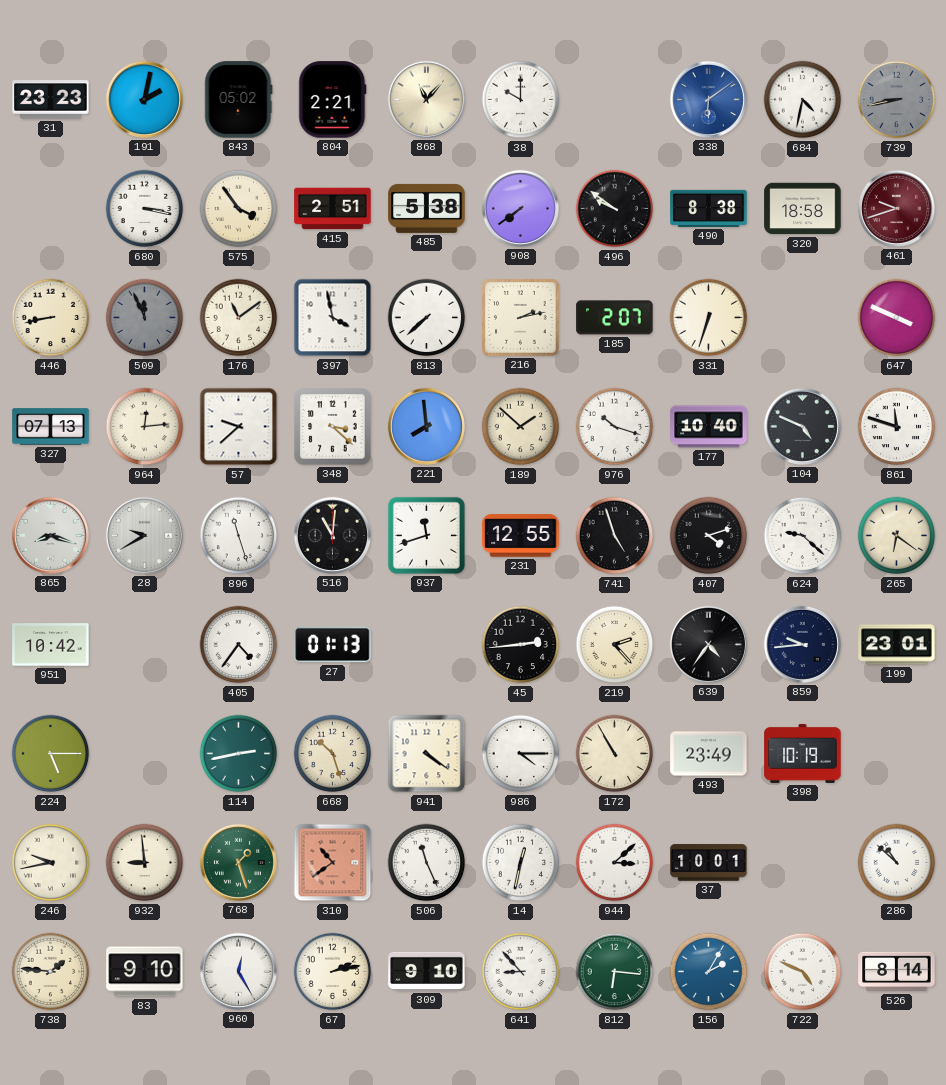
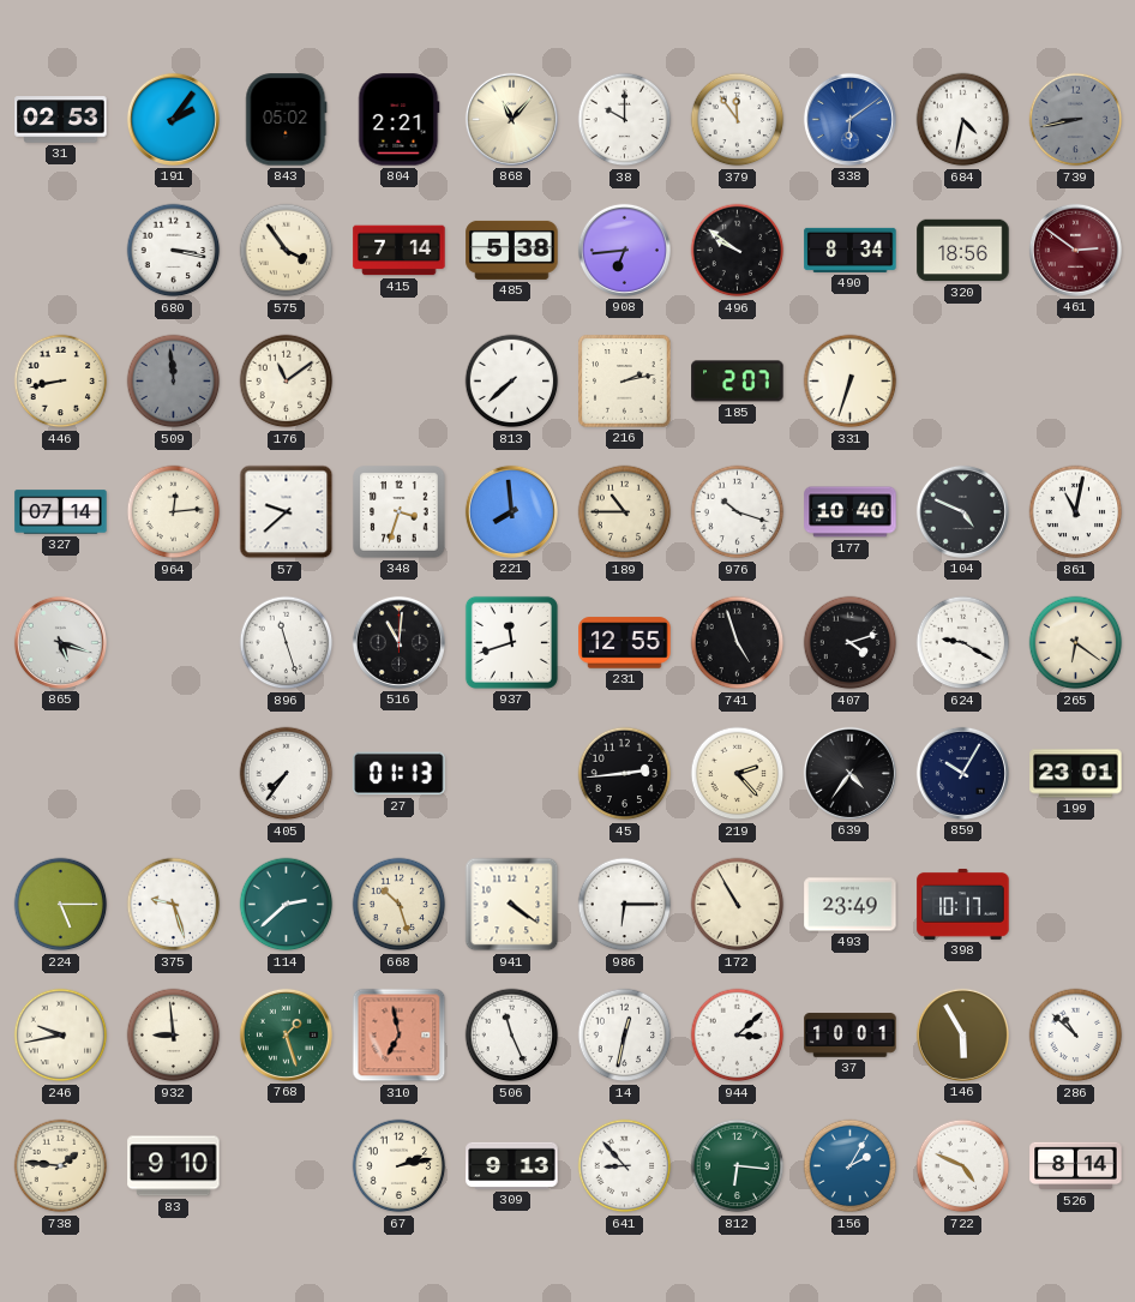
31: 23:23 -> 02:53
191: 2:02 -> 2:06
379: none -> 11:54
415: 2:51 -> 7:14
908: 7:39 -> 6:44
490: 8:38 -> 8:34
320: 18:58 -> 18:56
461: 9:42 -> 2:51
509: 11:56 -> 11:59
397: 3:58 -> none
647: 3:49 -> none
327: 07:13 -> 07:14
348: 3:22 -> 3:33
189: 1:52 -> 10:45
861: 11:48 -> 11:02
865: 8:18 -> 5:18
28: 9:40 -> none
624: 9:22 -> 9:20
951: 10:42 -> none
405: 4:36 -> 7:36
859: 9:44 -> 10:05
375: none -> 9:27
114: 2:43 -> 2:38
986: 4:15 -> 6:15
398: 10:19 -> 10:17
310: 10:39 -> 6:58
146: none -> 5:55
960: 12:25 -> none
309: 9:10 -> 9:13
